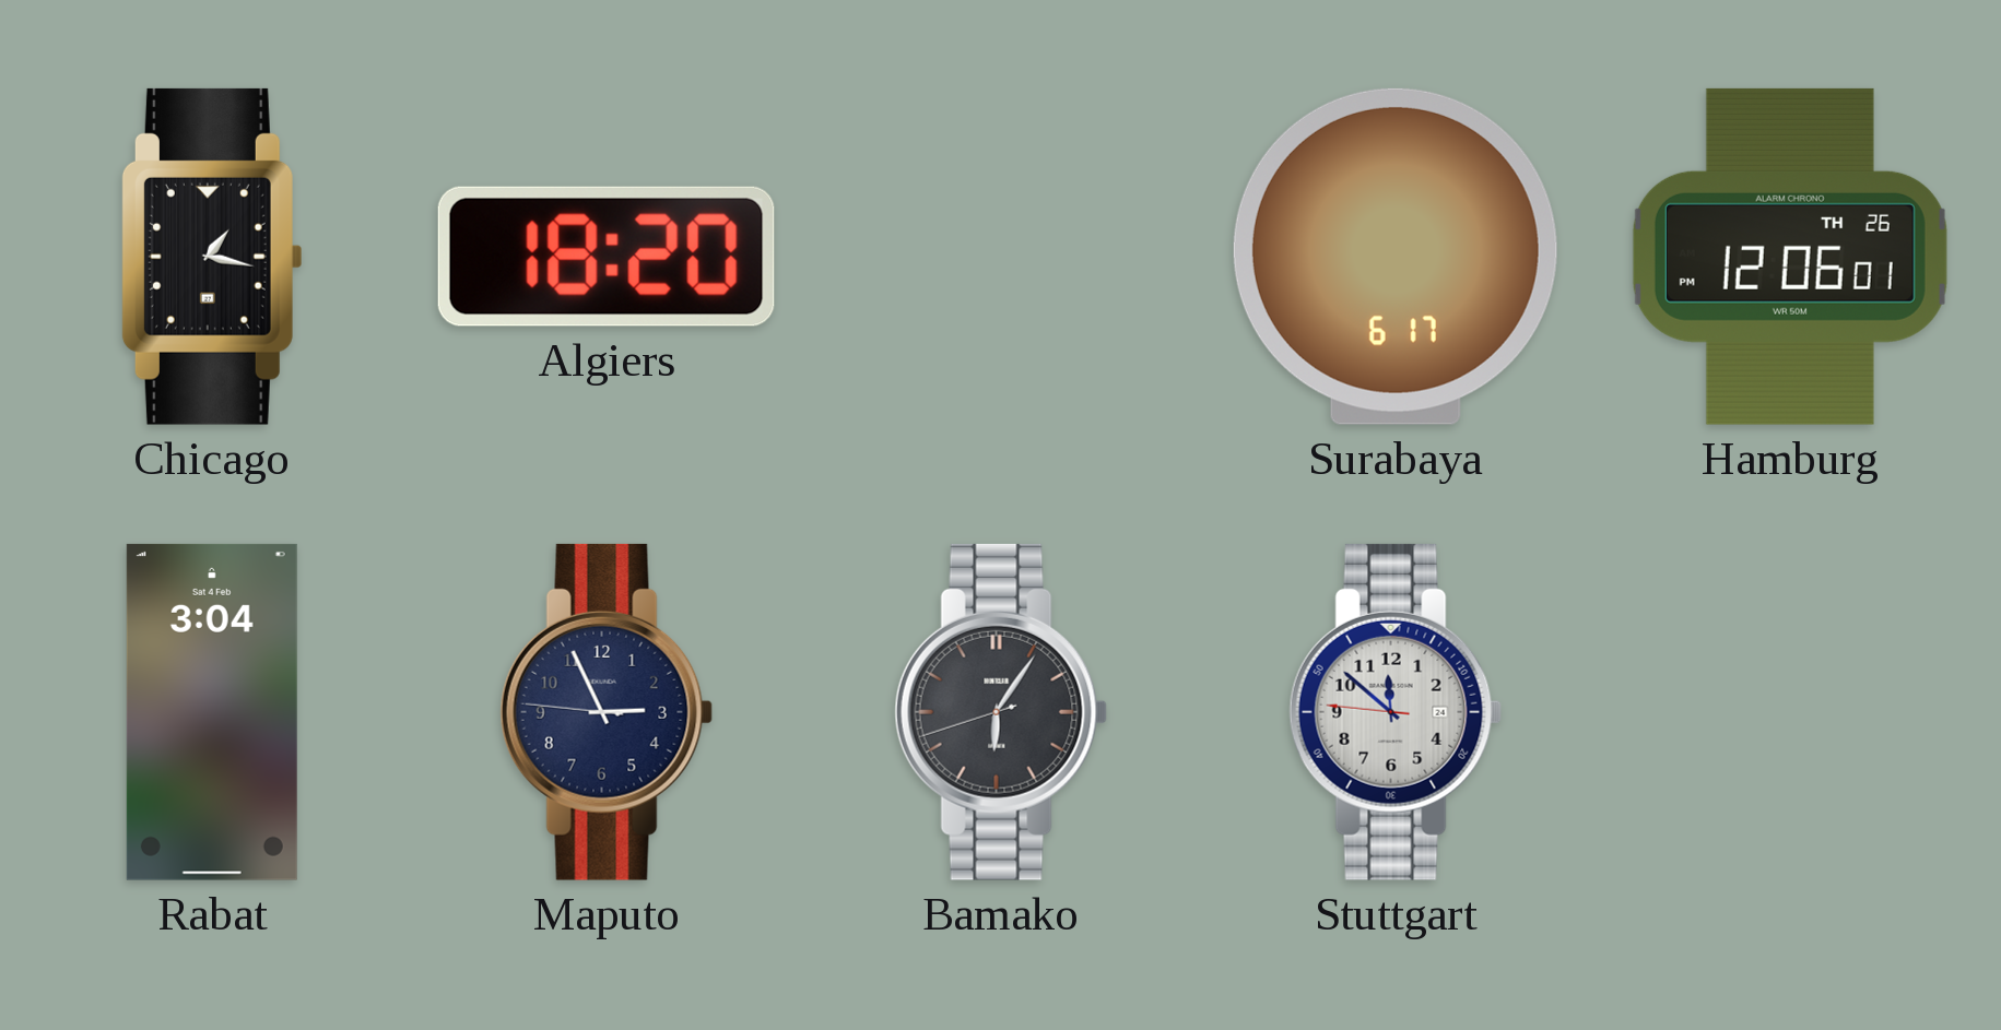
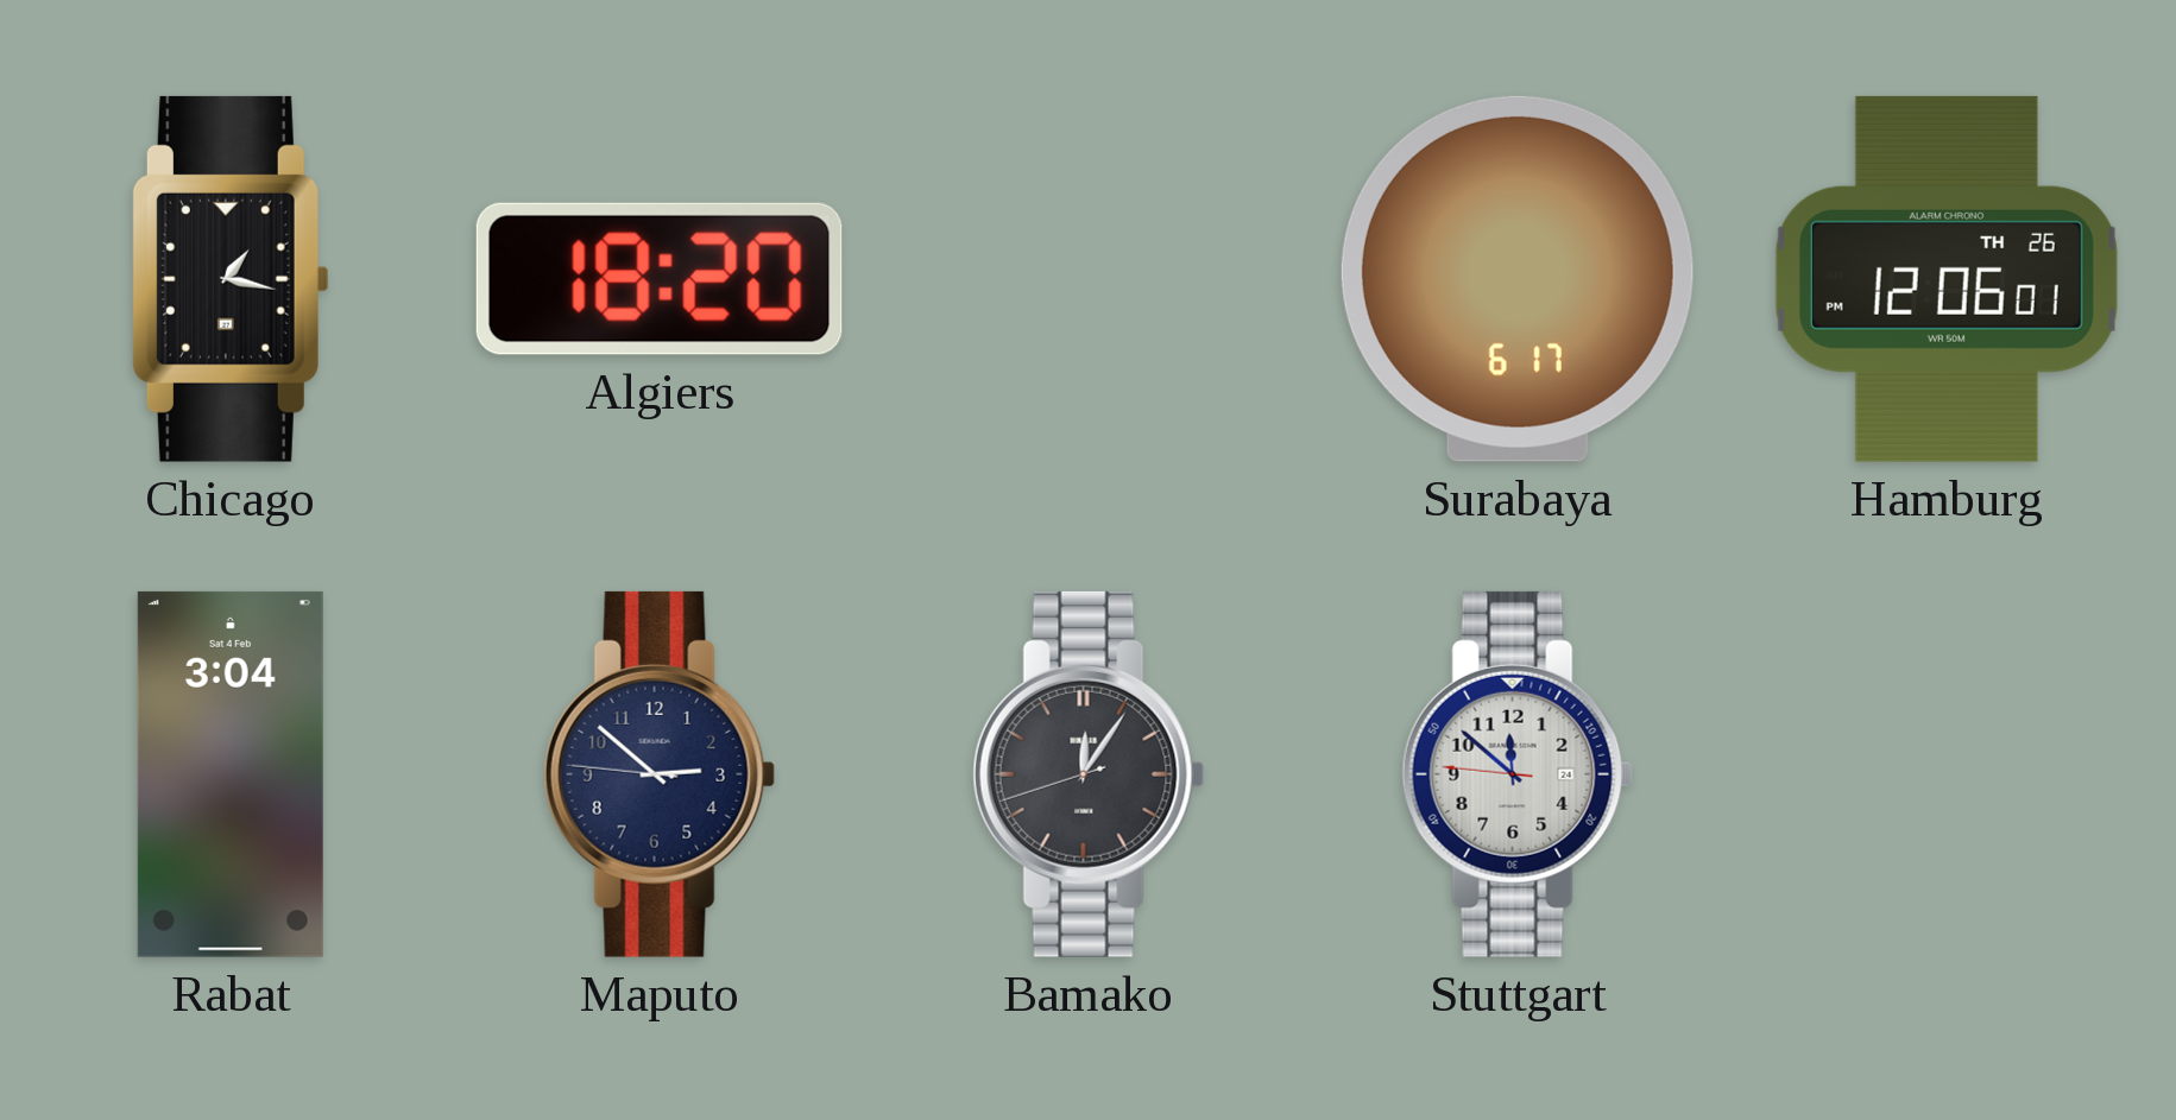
Maputo: 2:55 -> 2:51
Bamako: 6:05 -> 12:05
